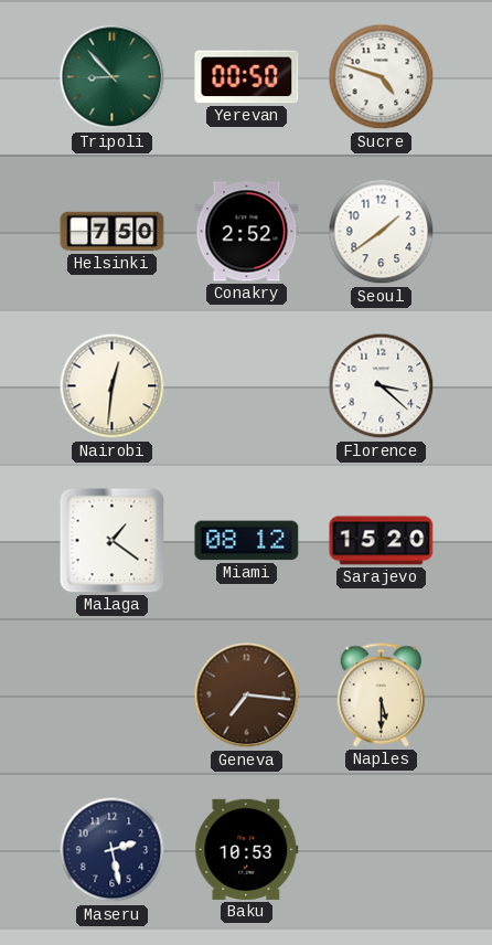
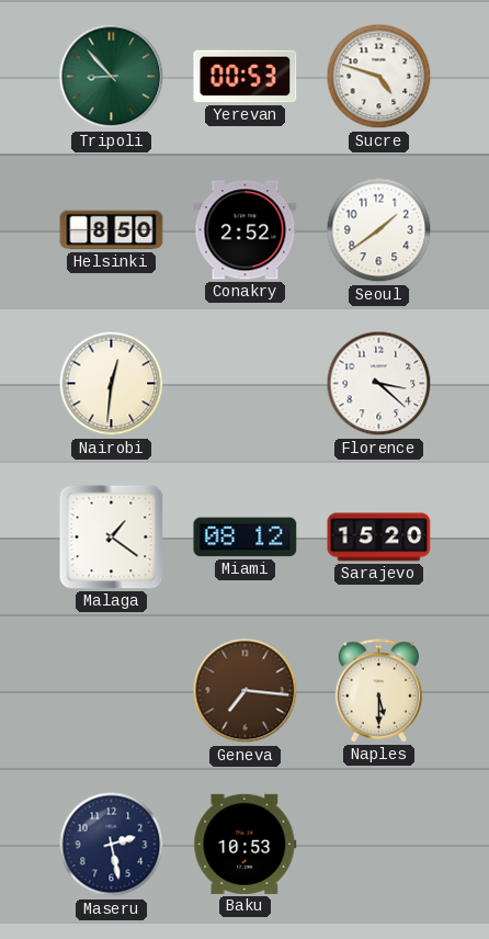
Yerevan: 00:50 -> 00:53
Helsinki: 7:50 -> 8:50
